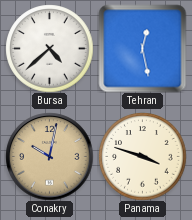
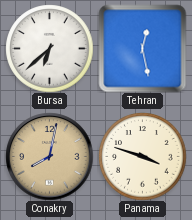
Bursa: 4:38 -> 6:38
Conakry: 10:02 -> 8:02
